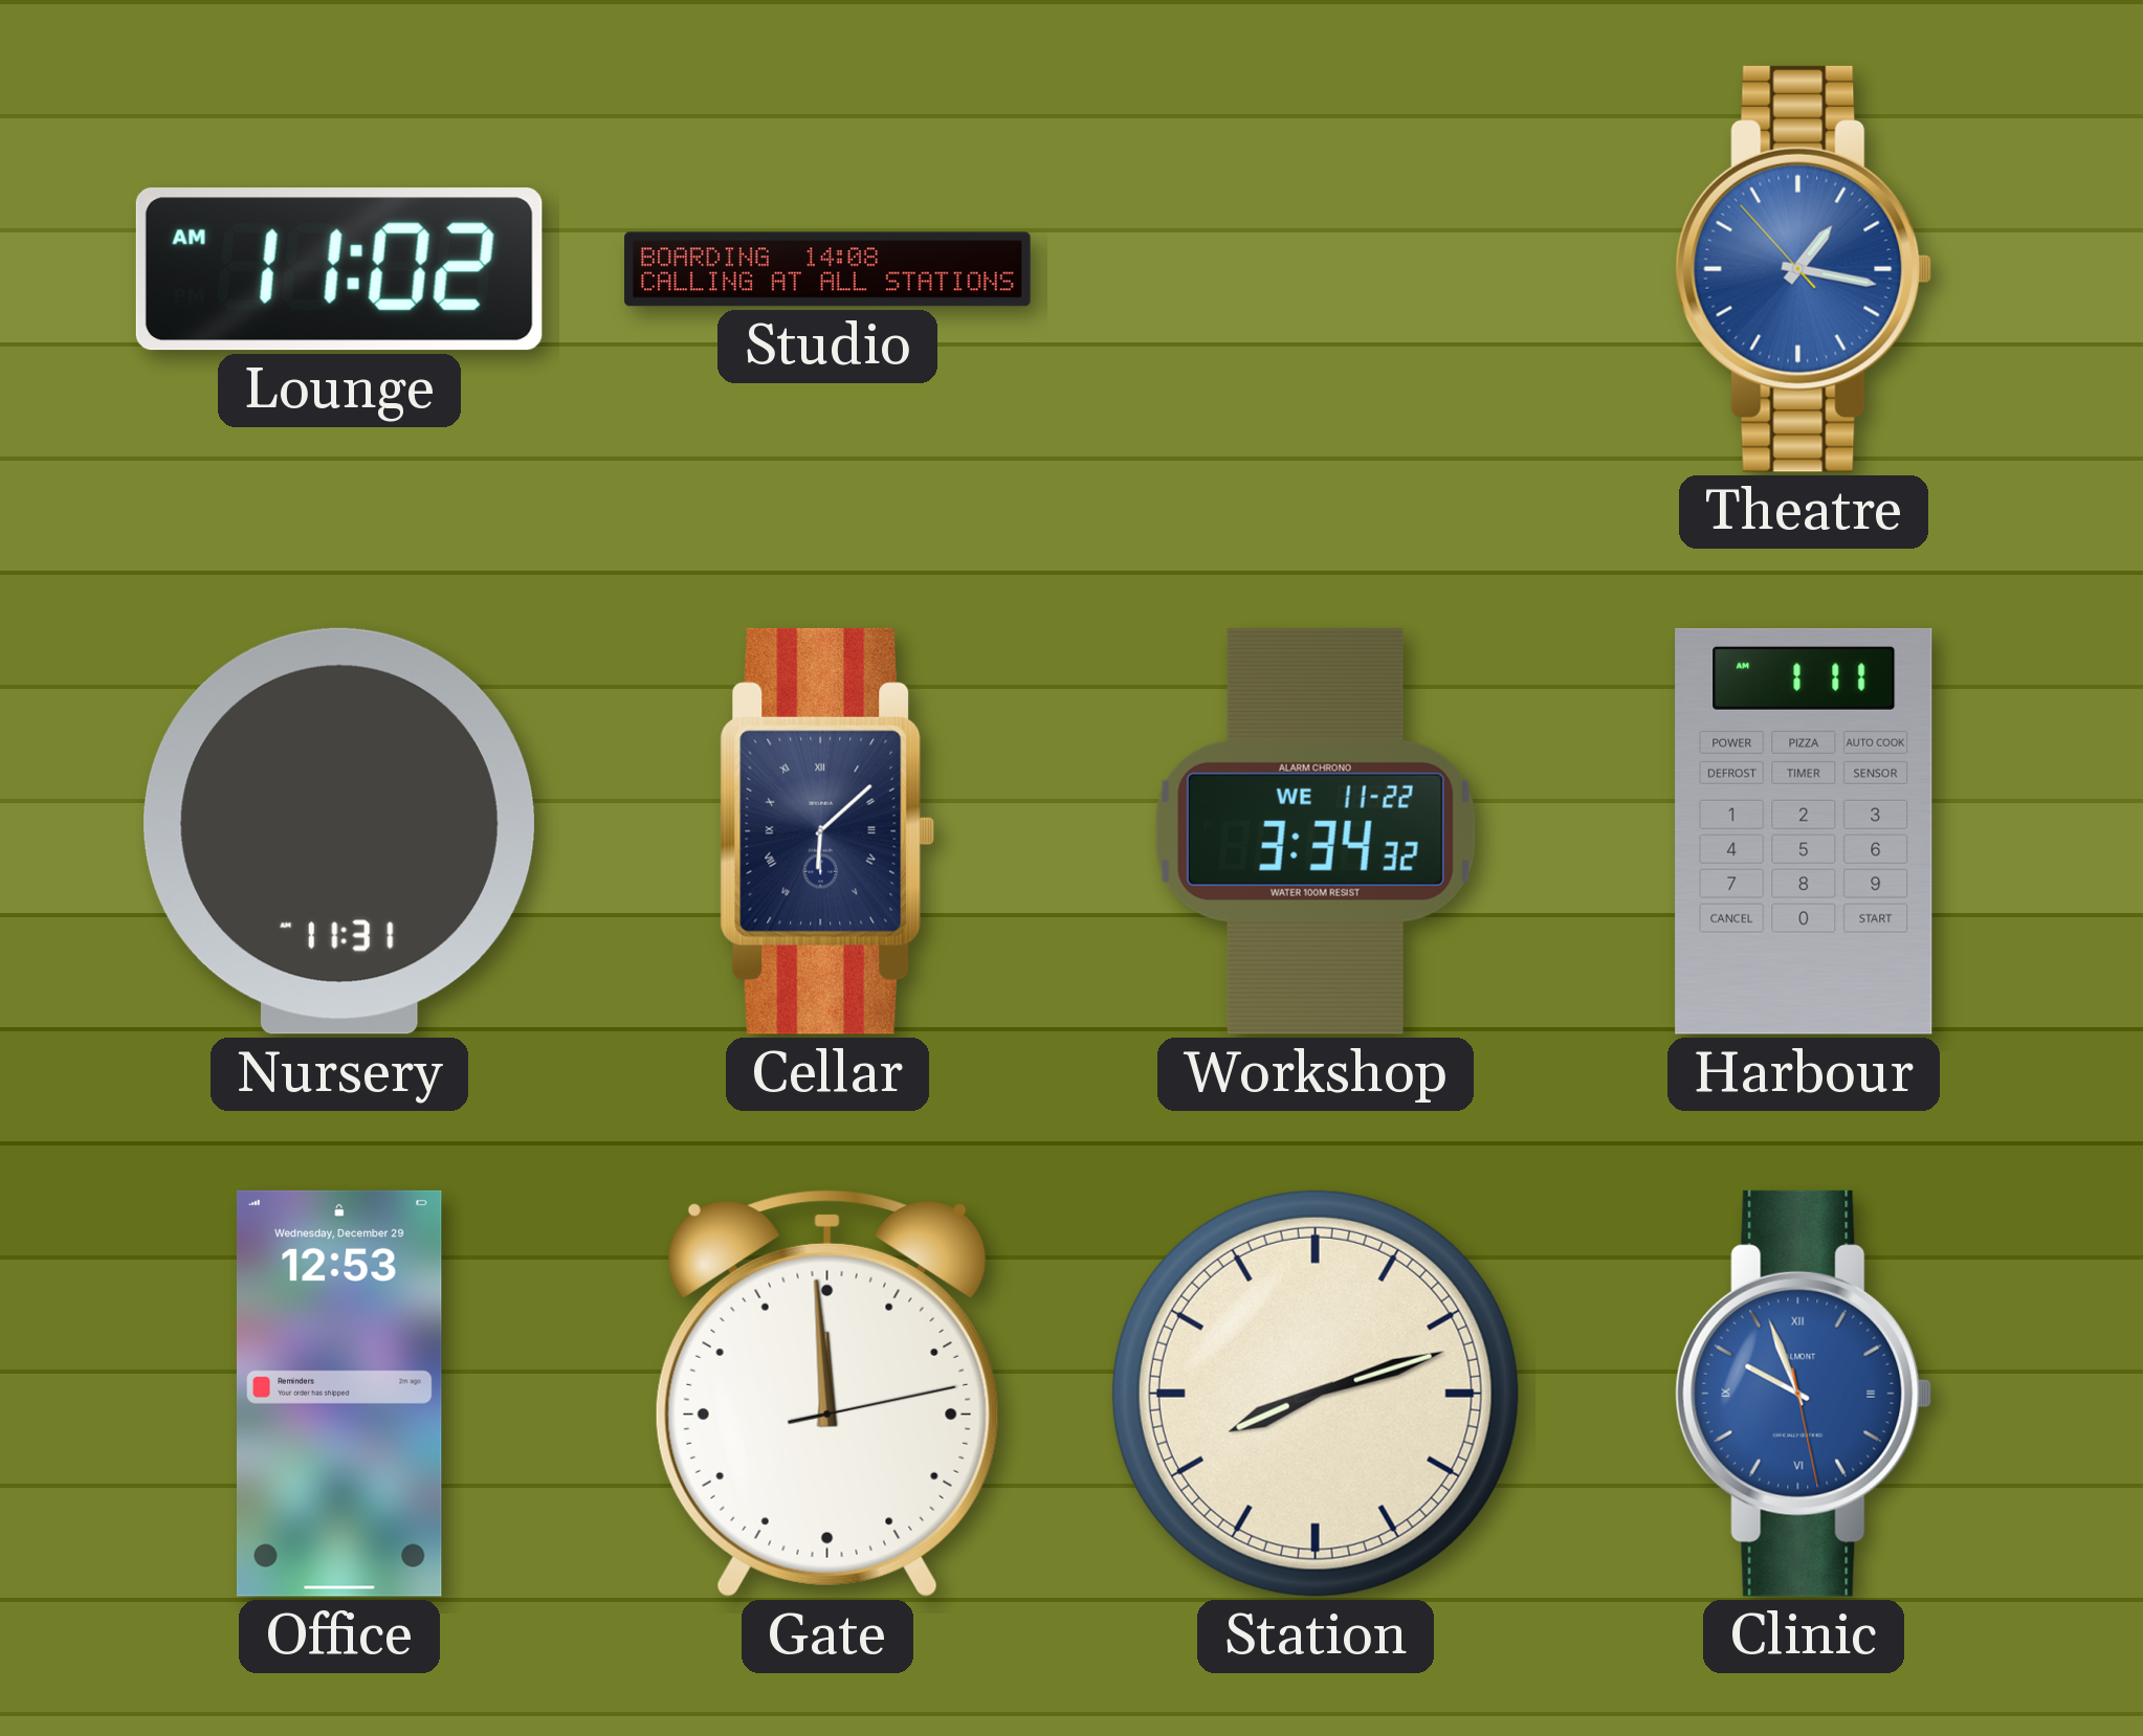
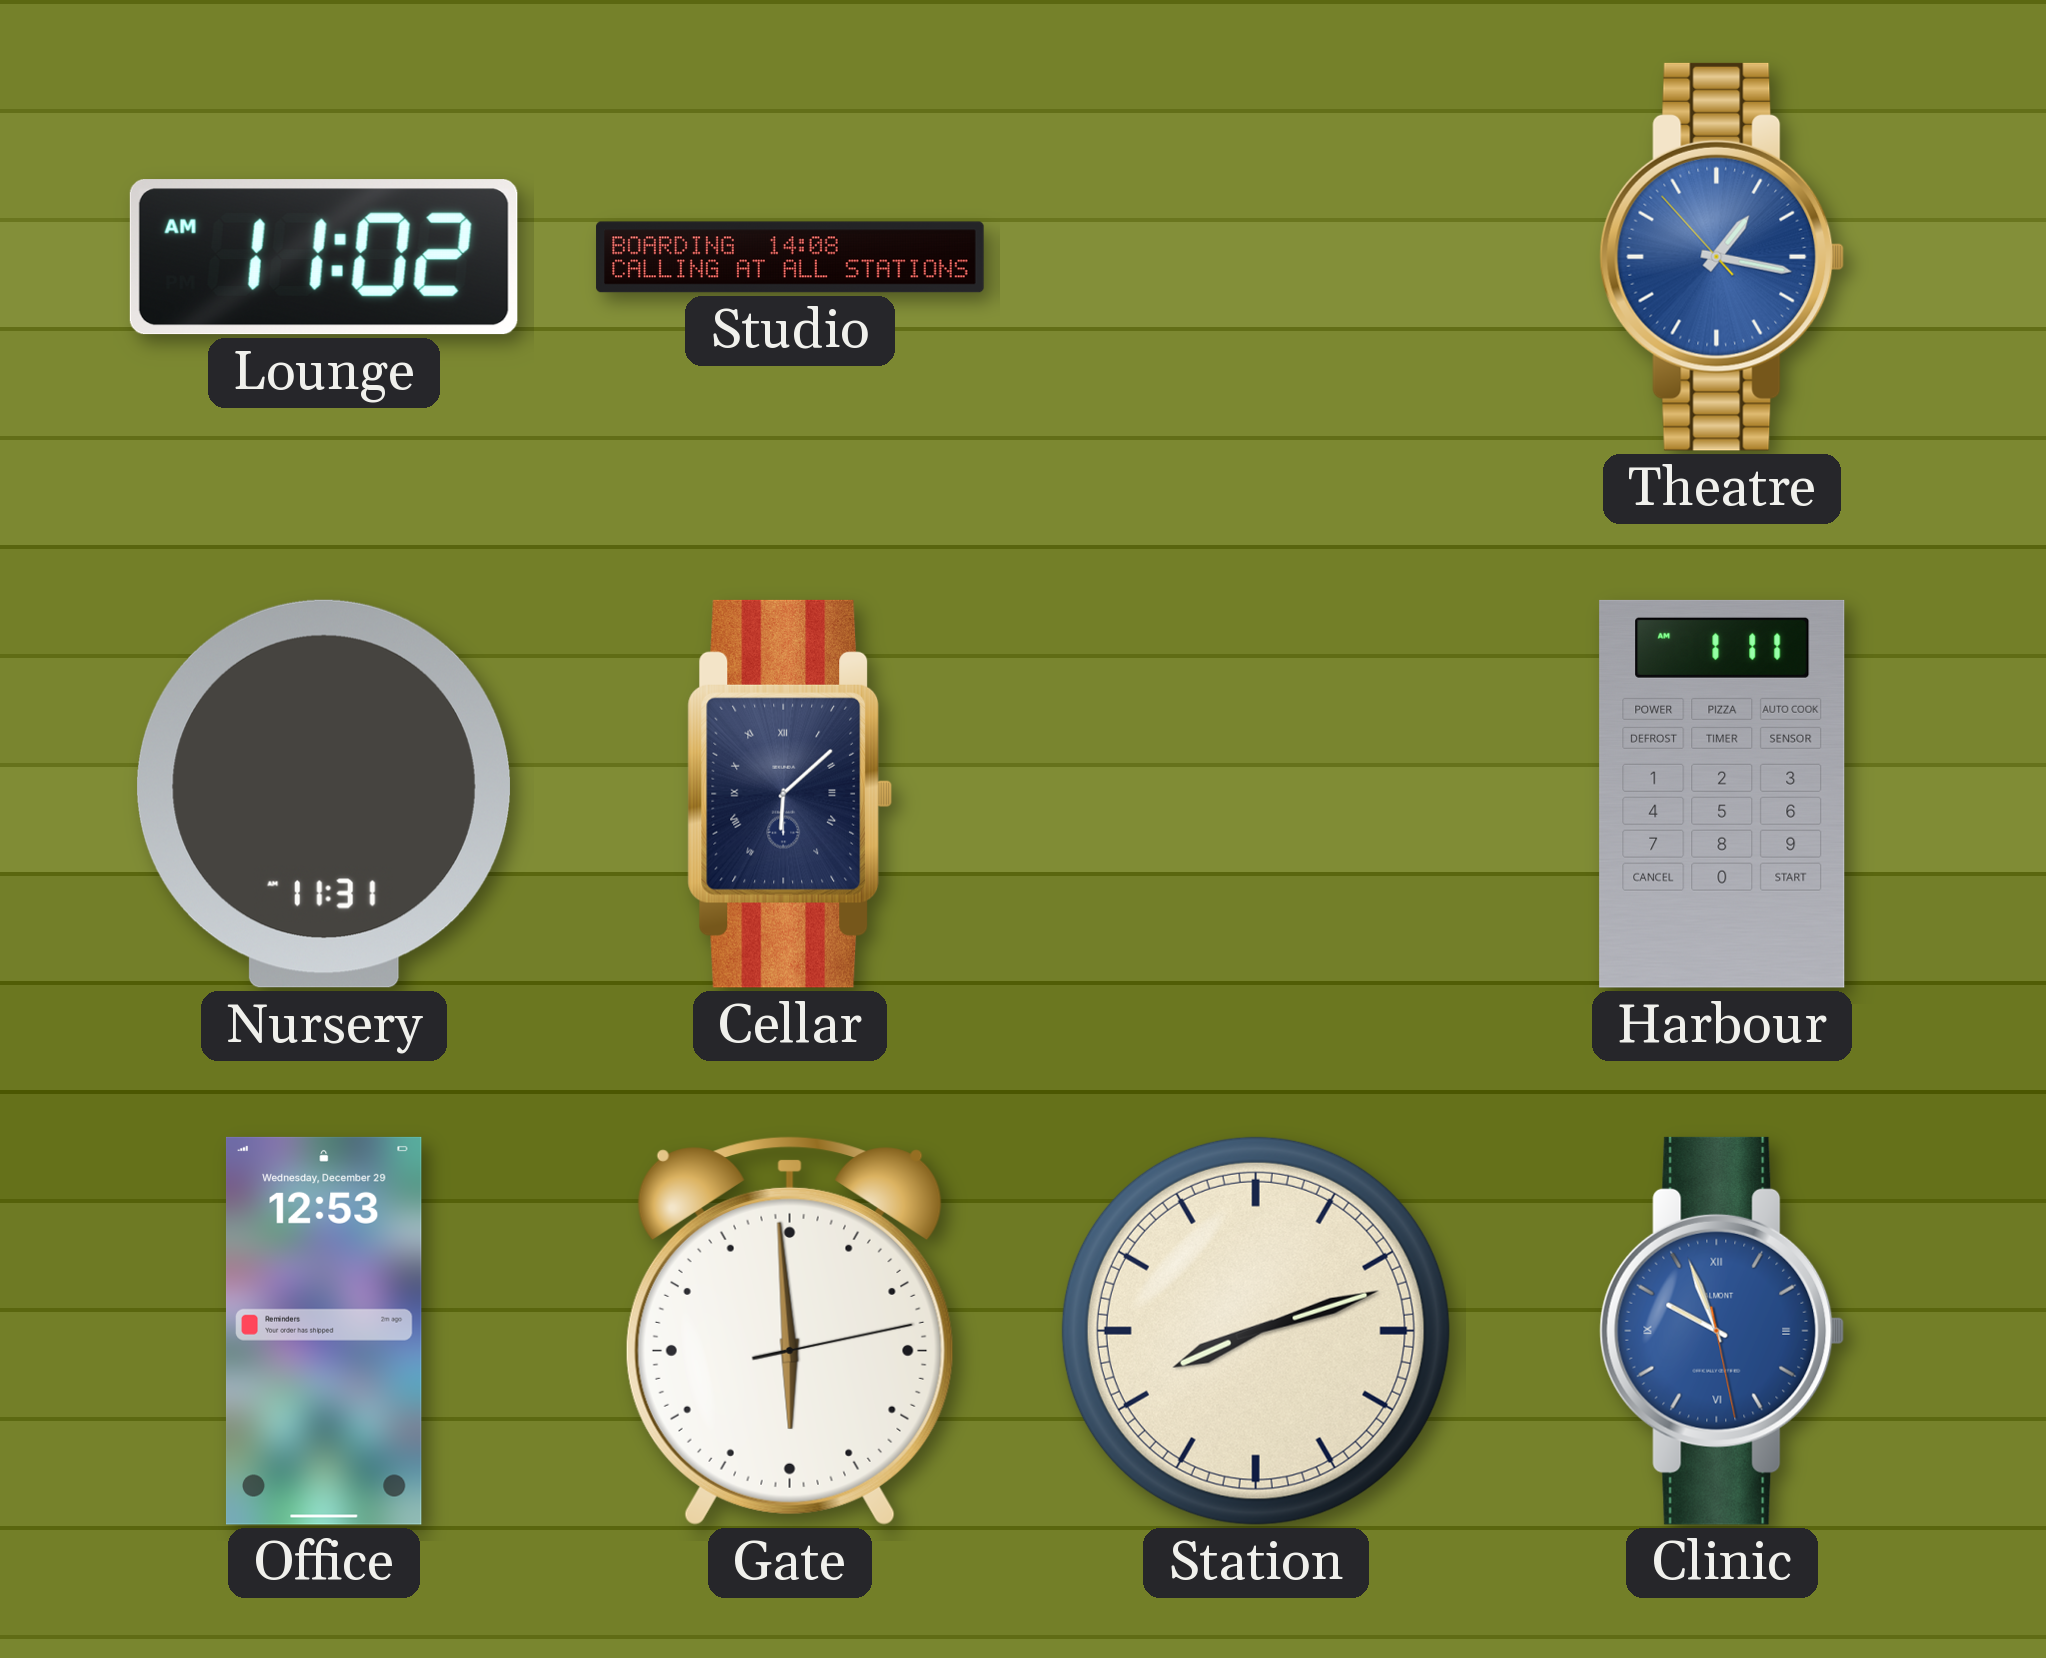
Workshop: 3:34 -> none
Gate: 11:59 -> 5:59
